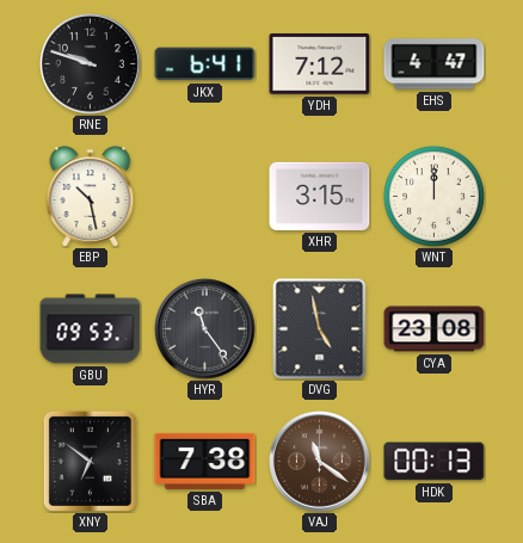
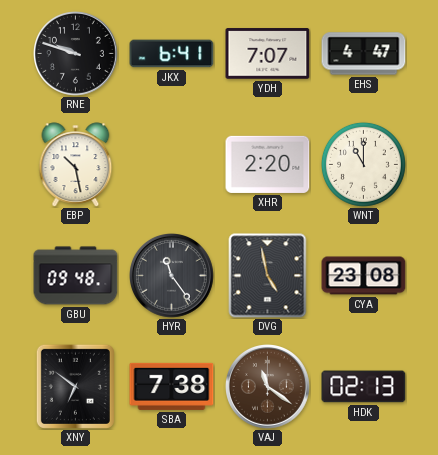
YDH: 7:12 -> 7:07
XHR: 3:15 -> 2:20
WNT: 12:00 -> 11:00
GBU: 09:53 -> 09:48
HDK: 00:13 -> 02:13
